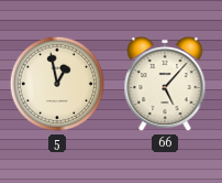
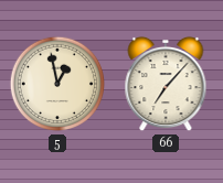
66: 5:07 -> 7:07
